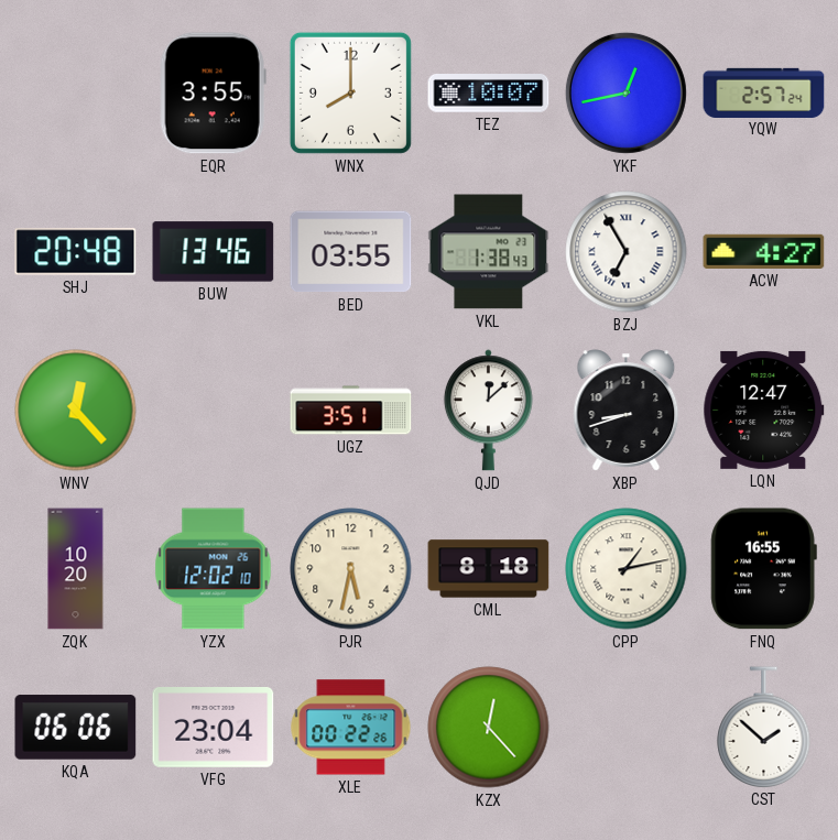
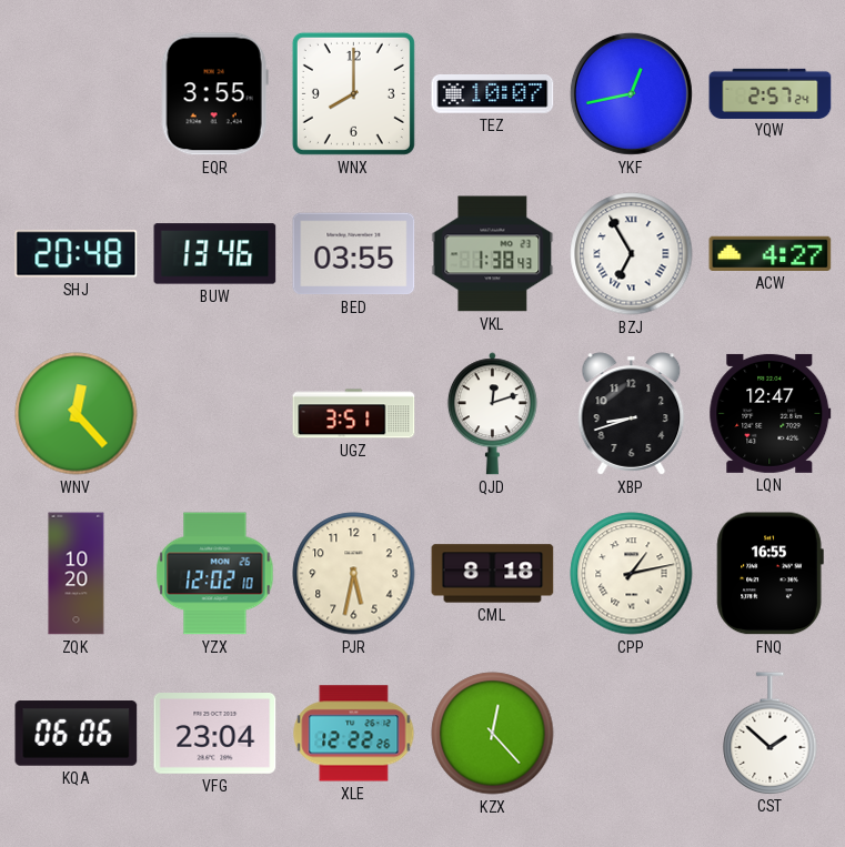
QJD: 12:08 -> 12:12
XLE: 00:22 -> 12:22
